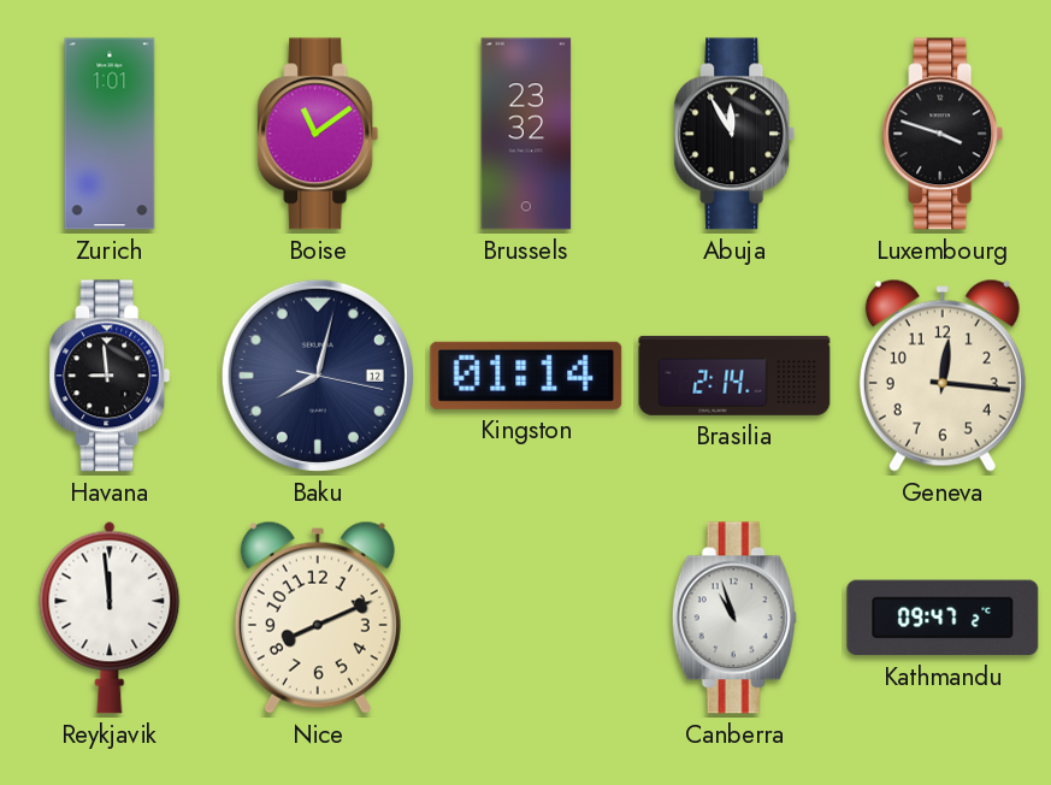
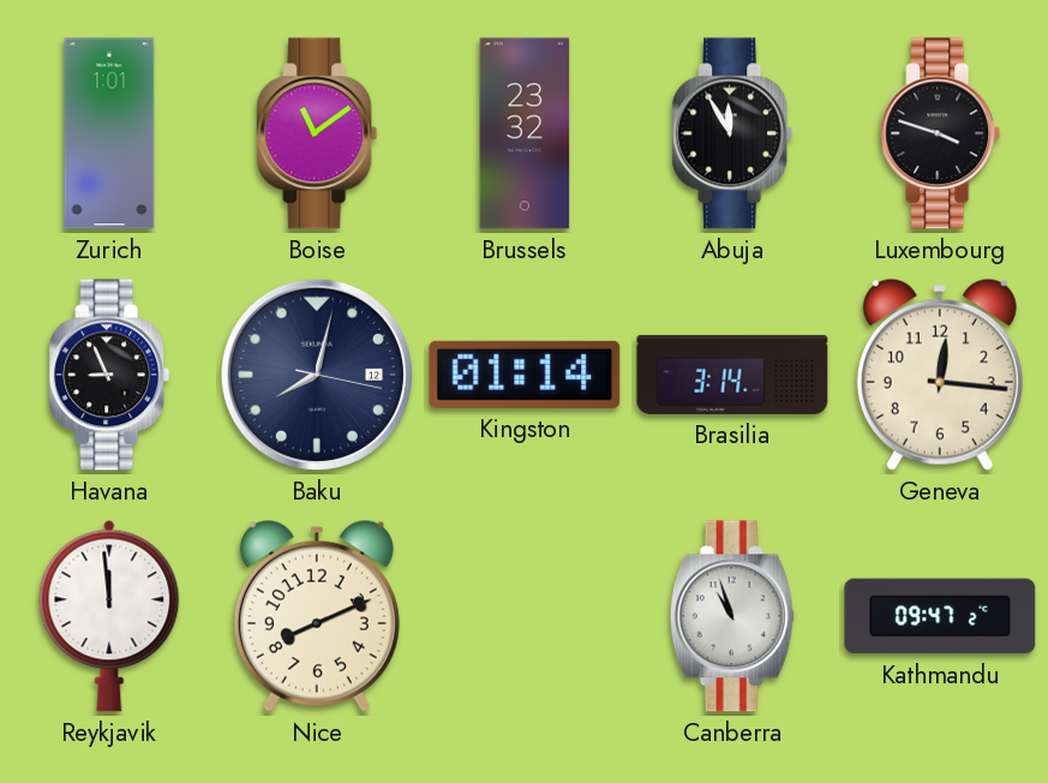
Havana: 8:59 -> 8:56
Brasilia: 2:14 -> 3:14
